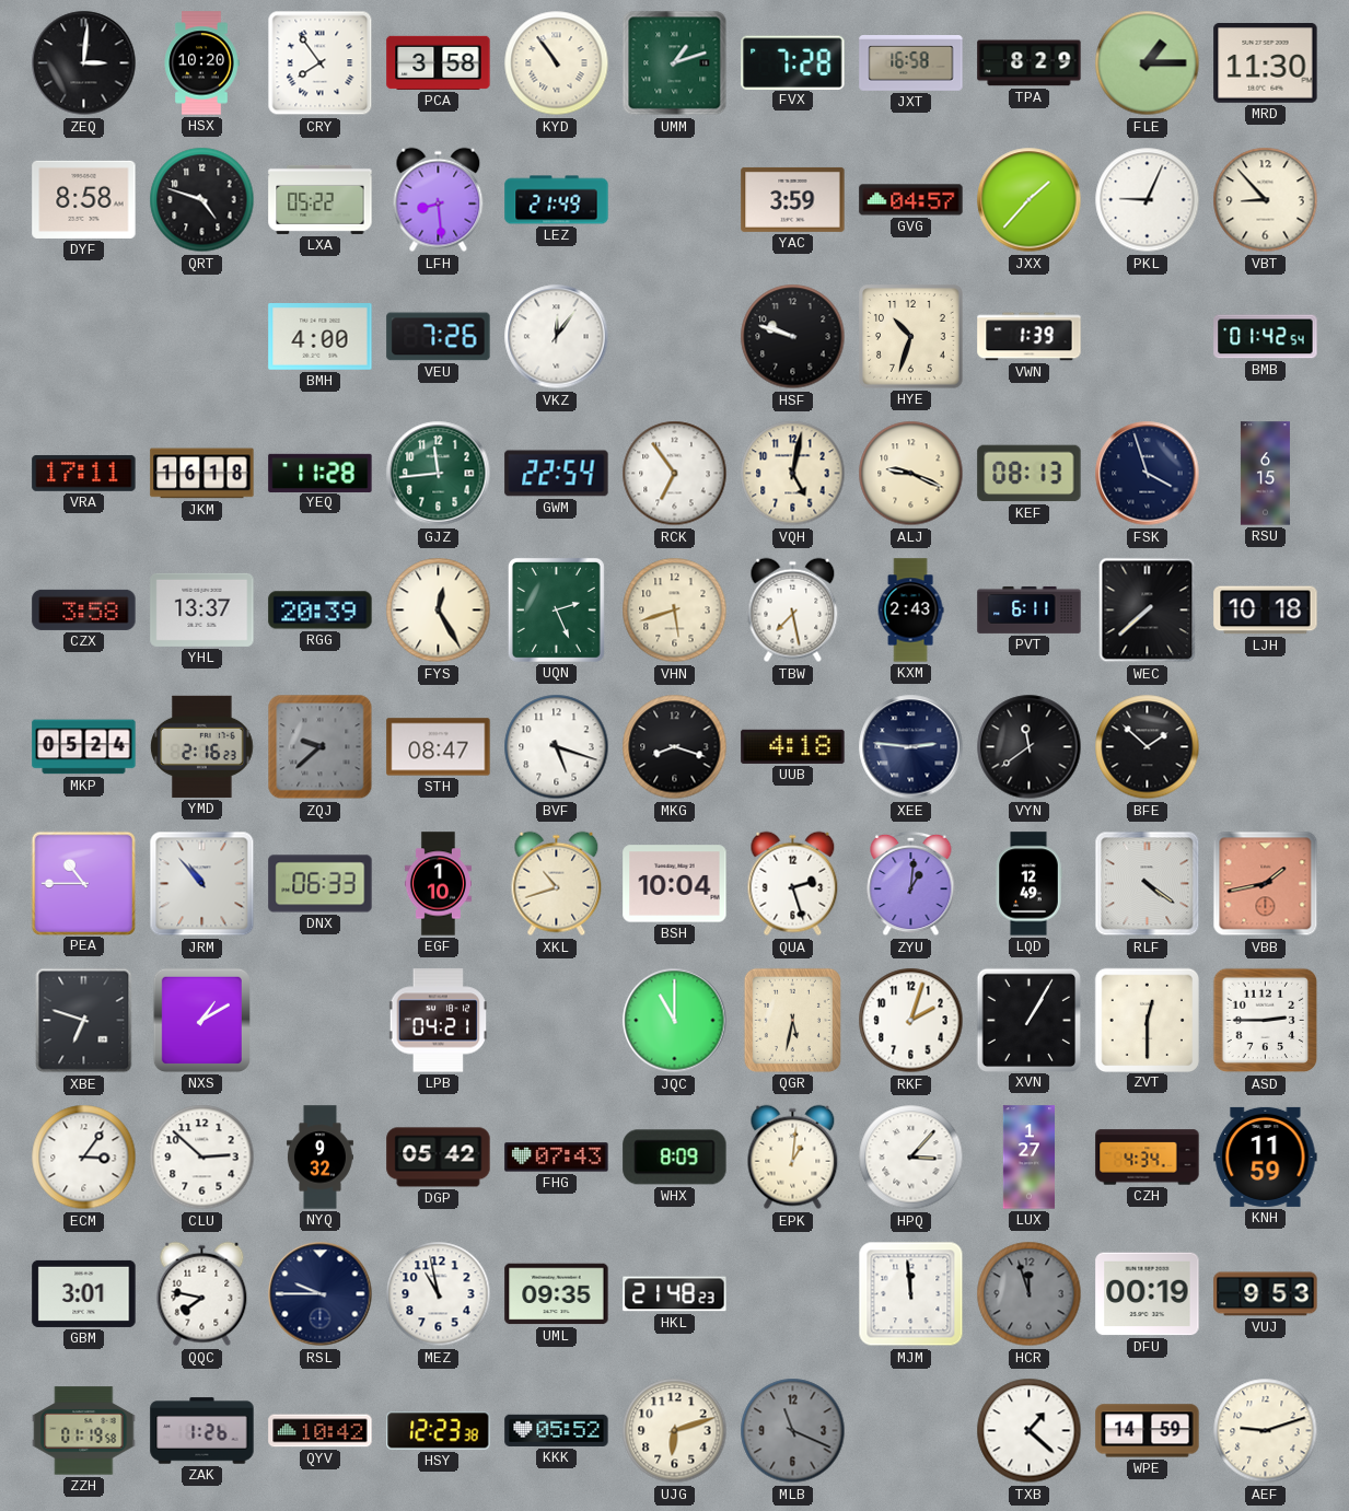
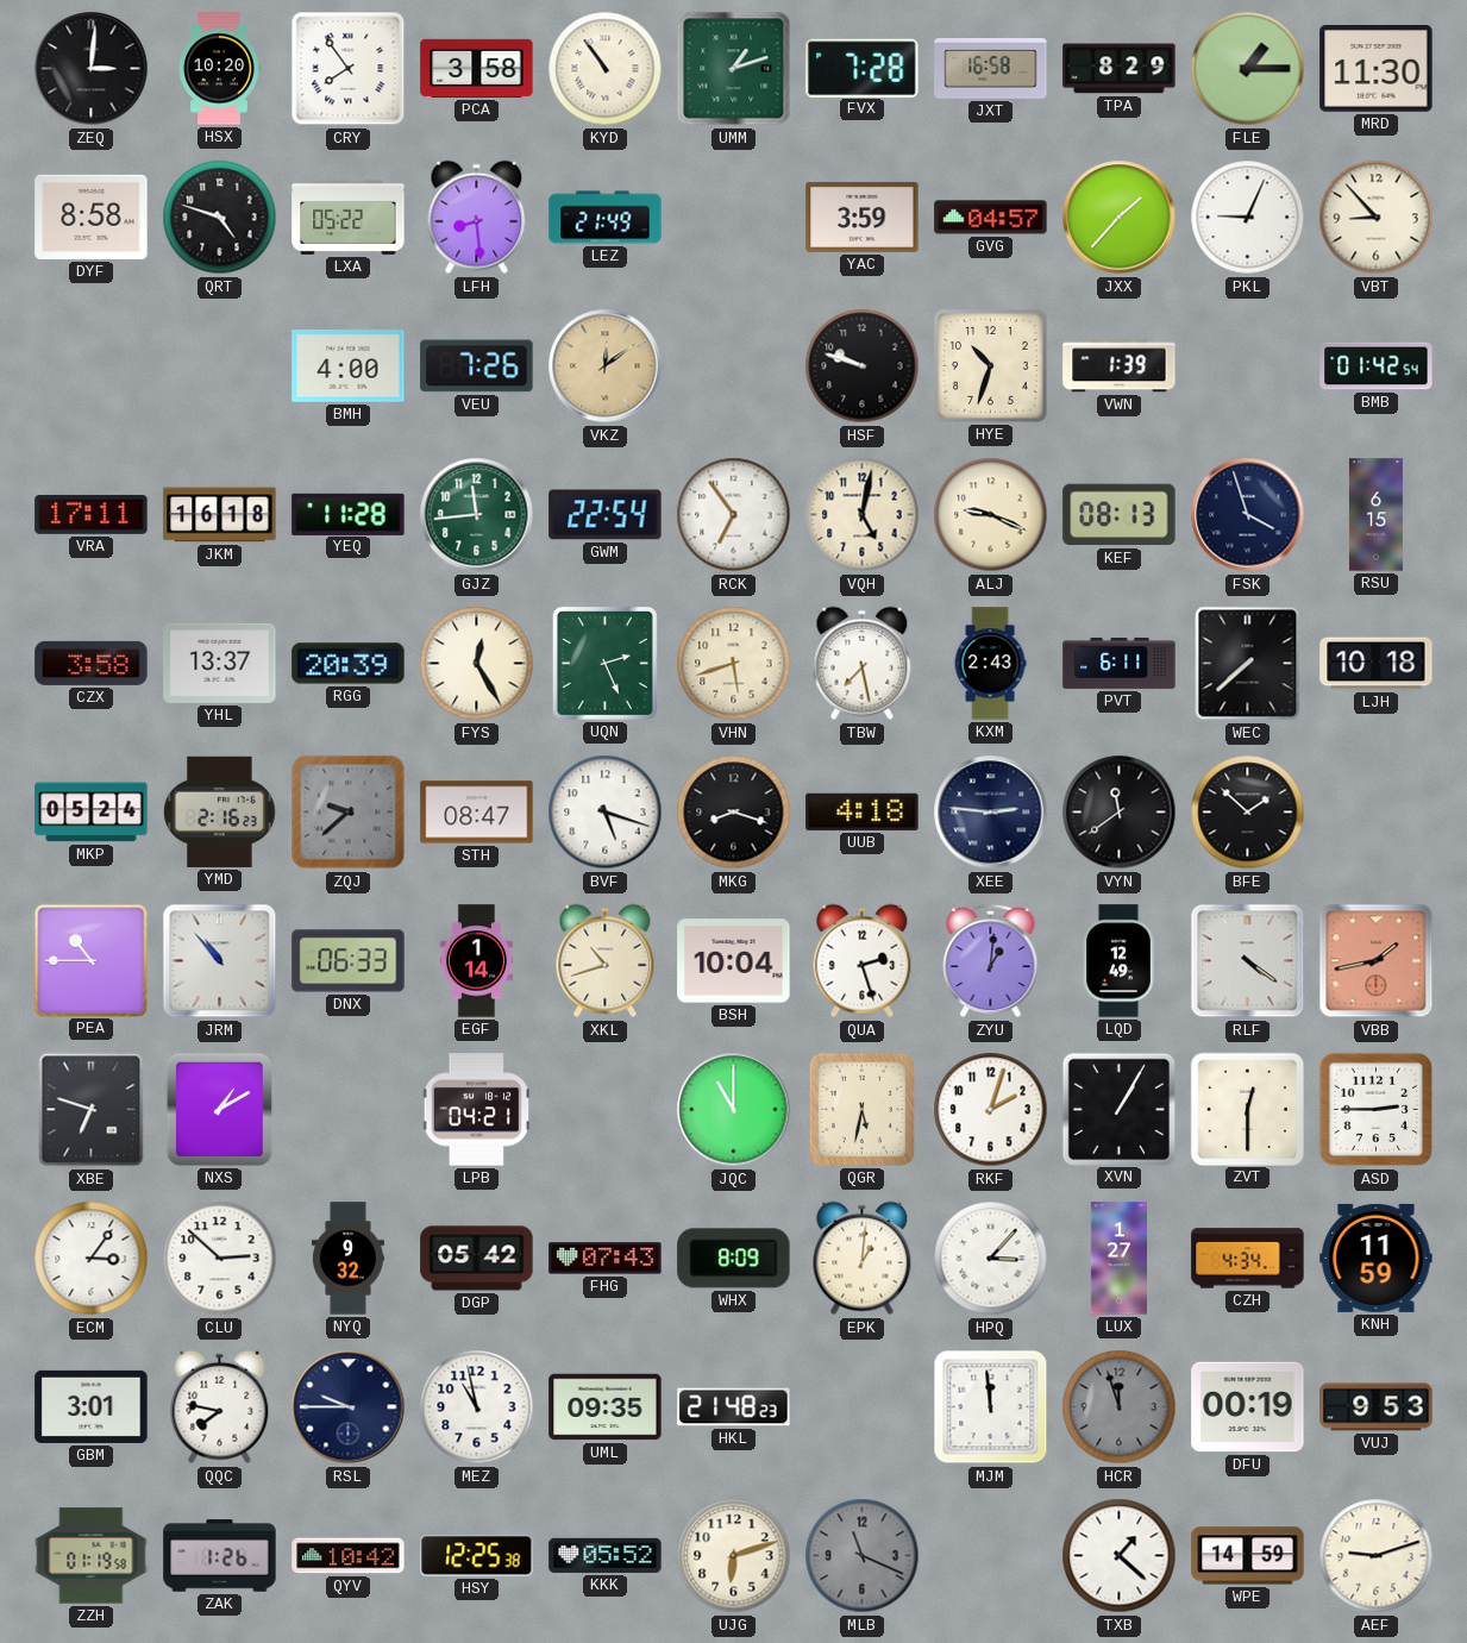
VKZ: 12:06 -> 12:09
VKZ dial: white -> champagne
EGF: 1:10 -> 1:14
HSY: 12:23 -> 12:25
